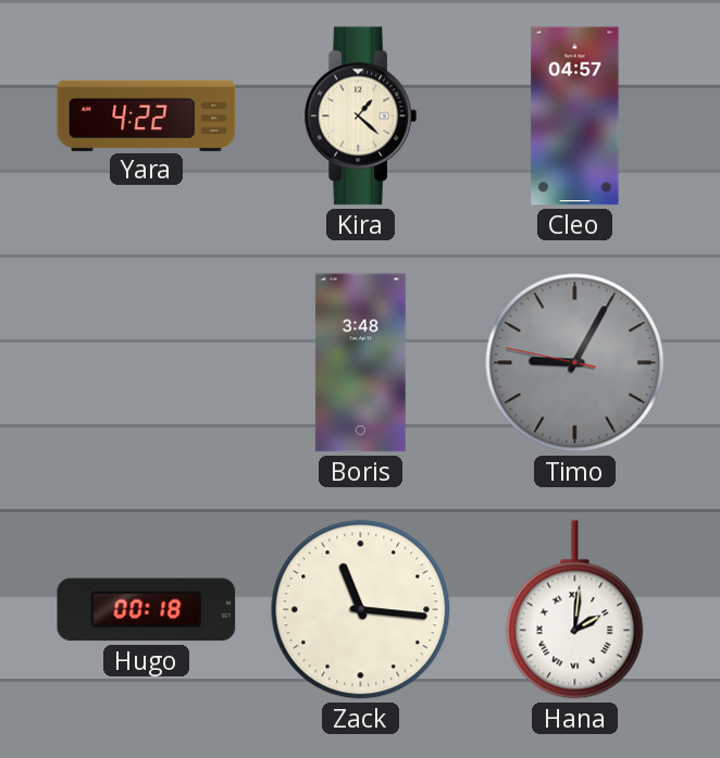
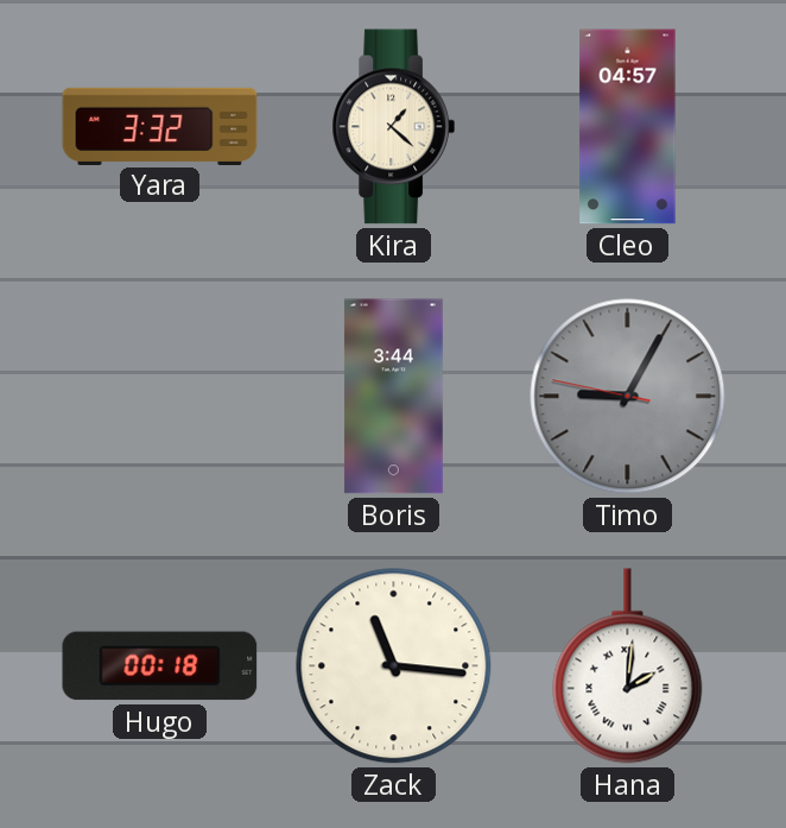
Yara: 4:22 -> 3:32
Boris: 3:48 -> 3:44
